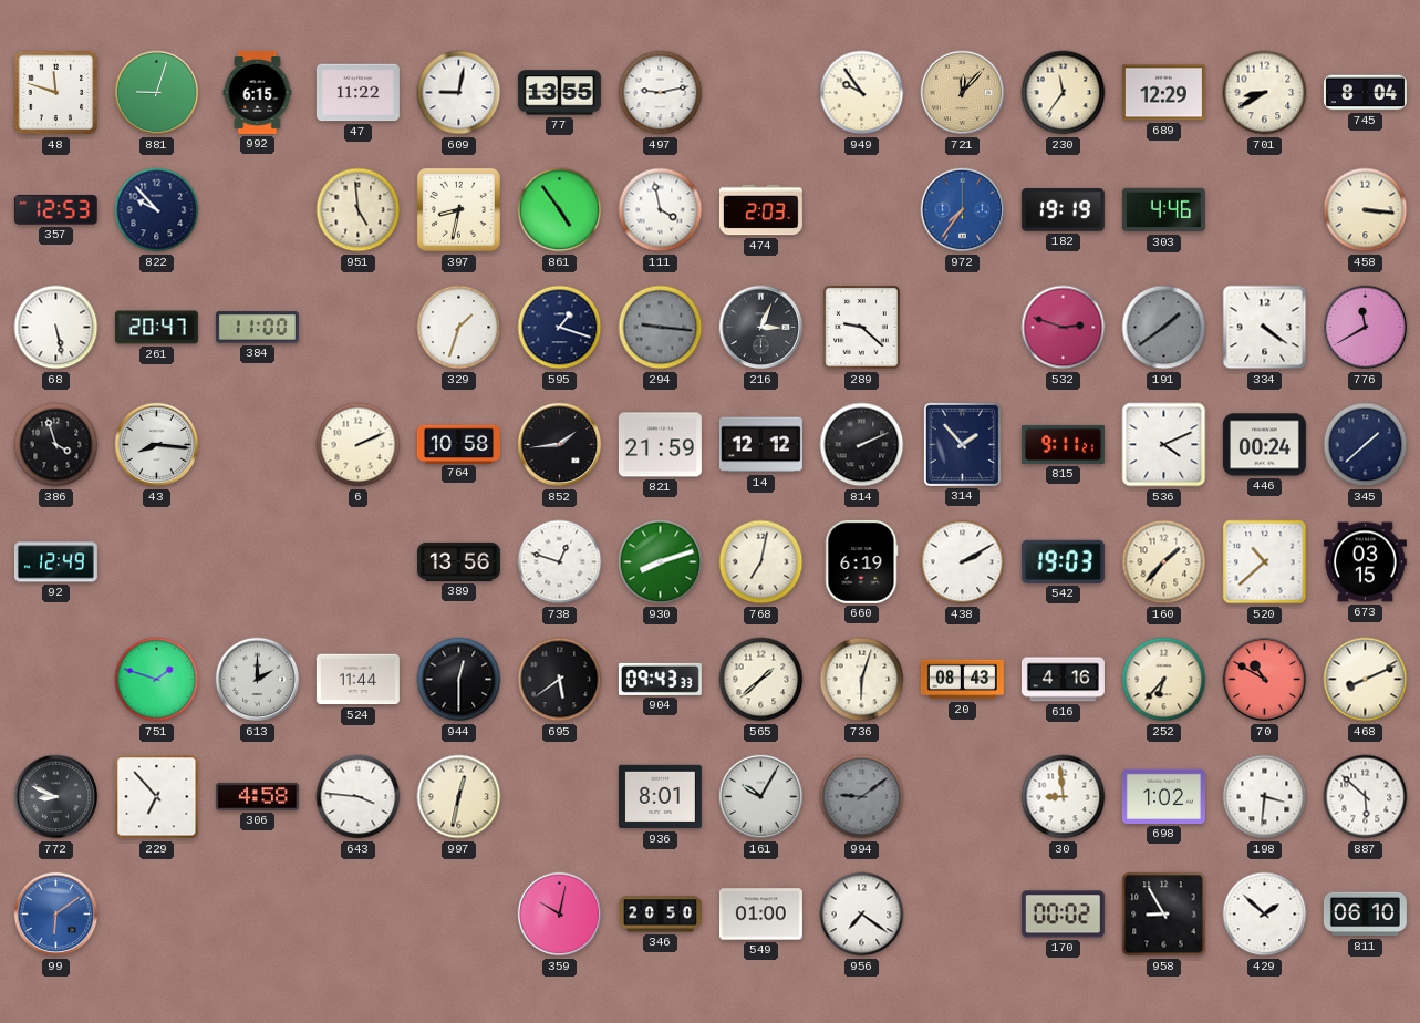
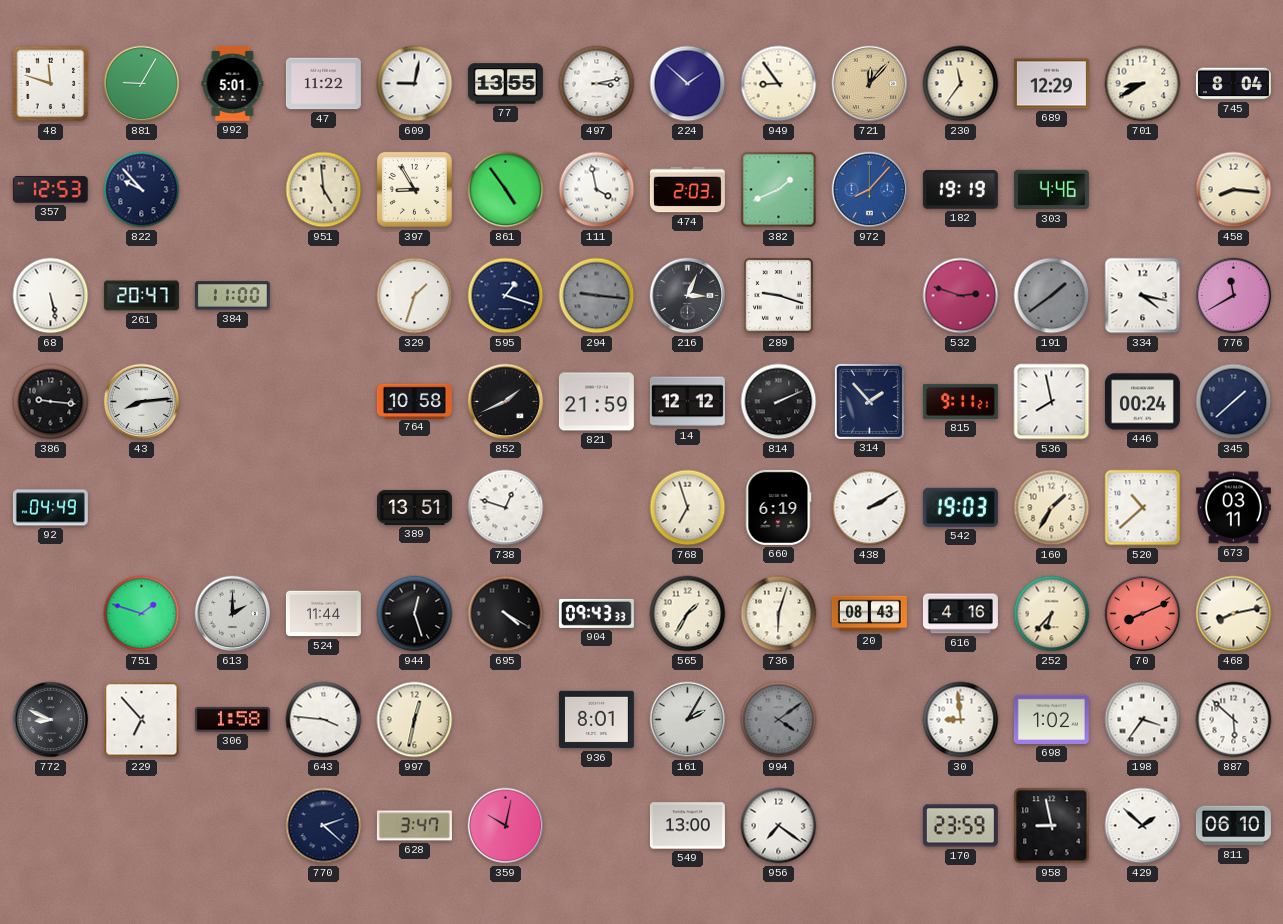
881: 9:03 -> 9:05
992: 6:15 -> 5:01
497: 9:13 -> 3:13
224: none -> 1:52
949: 9:54 -> 8:54
397: 8:32 -> 8:55
382: none -> 1:41
972: 7:36 -> 8:07
458: 3:16 -> 8:16
289: 9:22 -> 9:18
334: 4:21 -> 4:17
386: 3:57 -> 9:16
43: 8:16 -> 8:14
6: 2:11 -> none
852: 1:44 -> 1:41
536: 4:11 -> 7:58
92: 12:49 -> 04:49
389: 13:56 -> 13:51
930: 8:12 -> none
768: 7:02 -> 6:57
160: 1:37 -> 1:35
673: 03:15 -> 03:11
944: 12:30 -> 12:27
695: 5:39 -> 4:20
565: 1:38 -> 1:35
70: 10:50 -> 8:11
468: 8:11 -> 8:13
306: 4:58 -> 1:58
161: 10:05 -> 2:05
994: 9:09 -> 4:09
198: 3:31 -> 3:36
99: 6:09 -> none
770: none -> 2:22
628: none -> 3:47
346: 20:50 -> none
549: 01:00 -> 13:00
170: 00:02 -> 23:59
958: 8:55 -> 8:58
